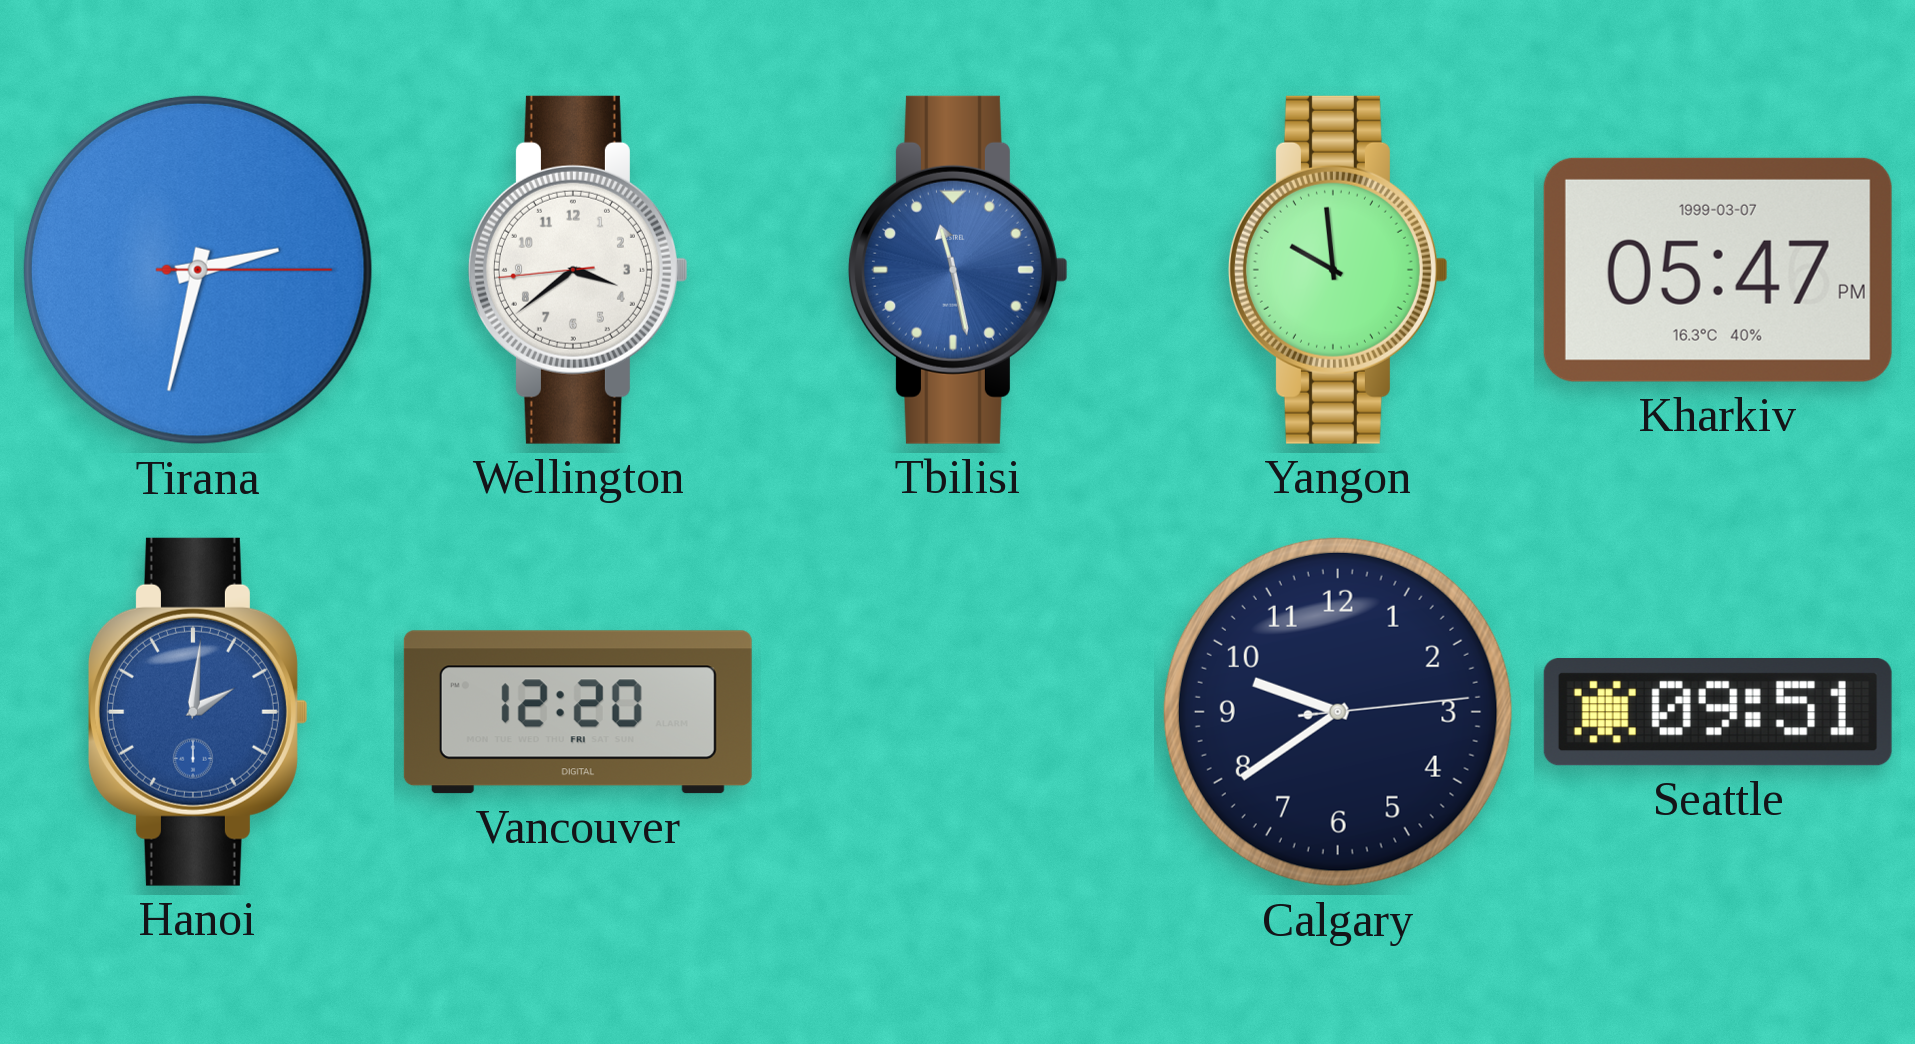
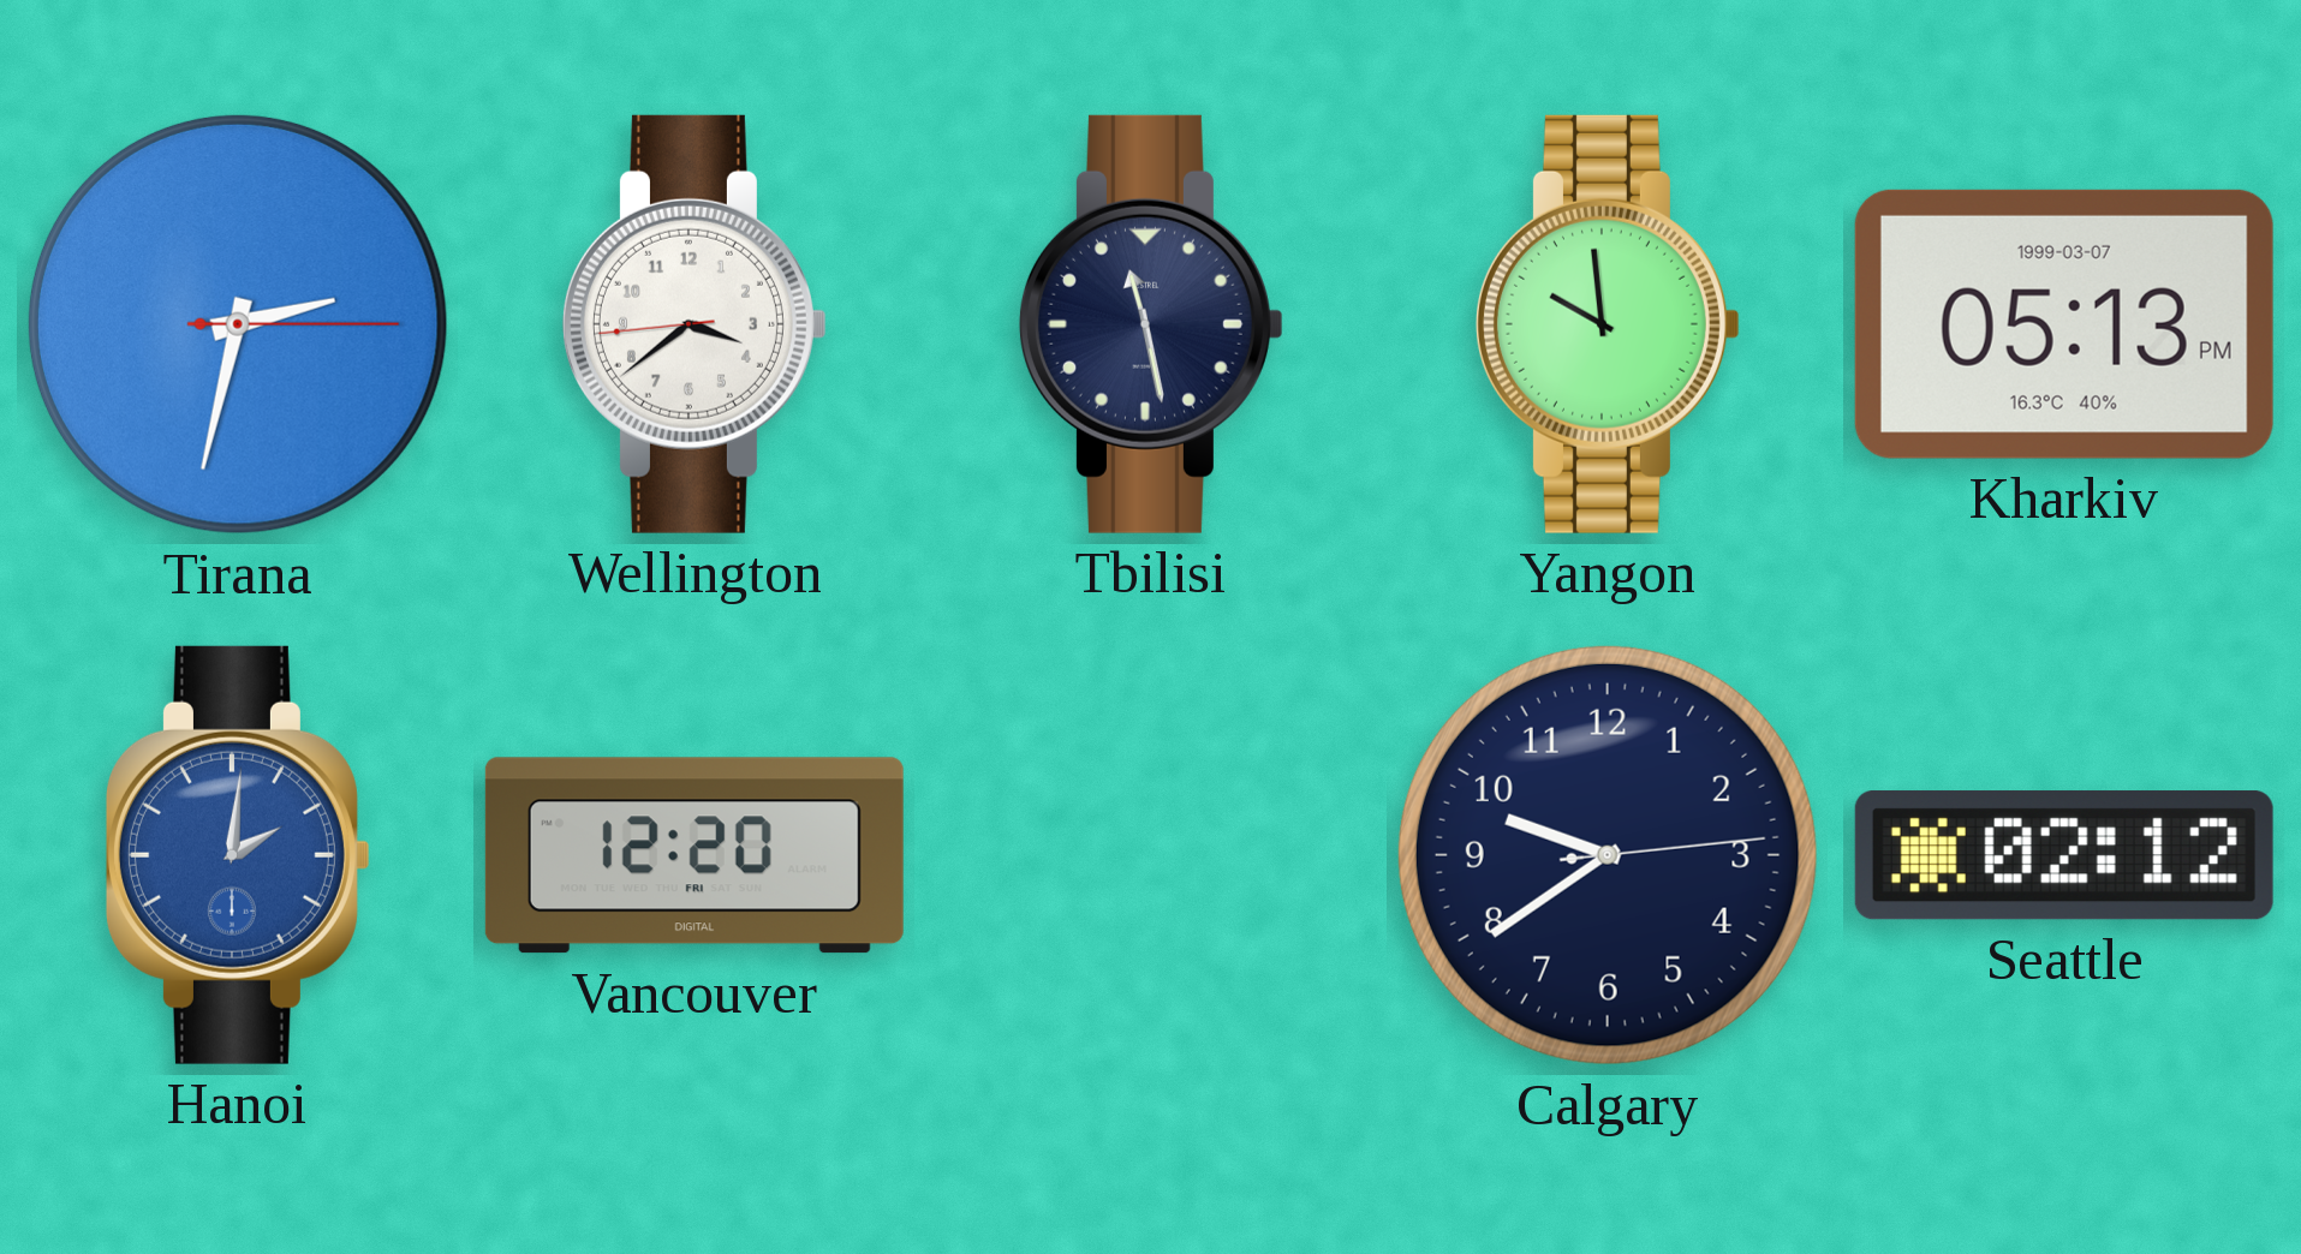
Tbilisi dial: blue -> navy
Kharkiv: 05:47 -> 05:13
Seattle: 09:51 -> 02:12
